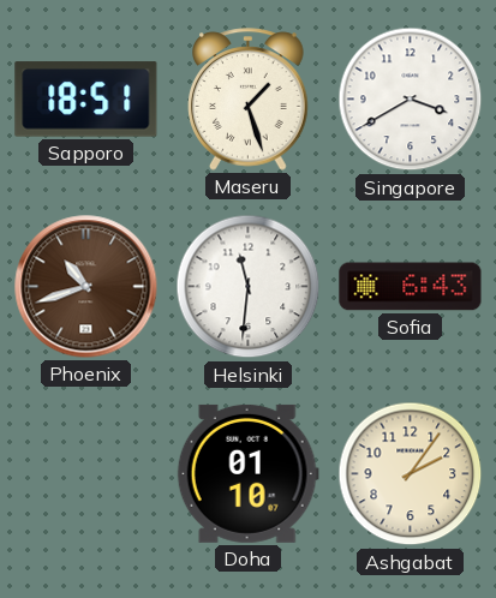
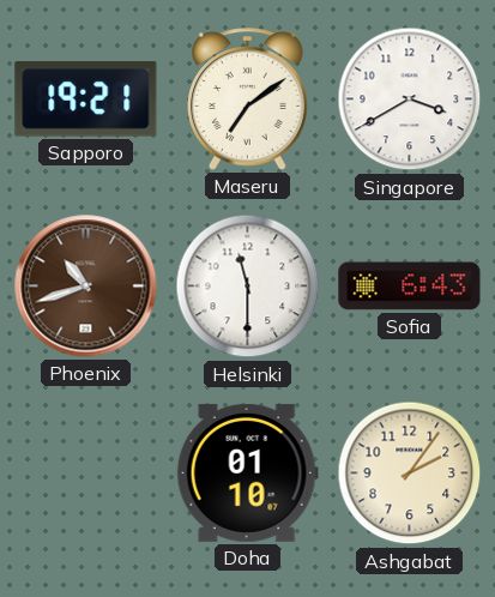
Sapporo: 18:51 -> 19:21
Maseru: 1:27 -> 7:09
Helsinki: 11:31 -> 11:30
